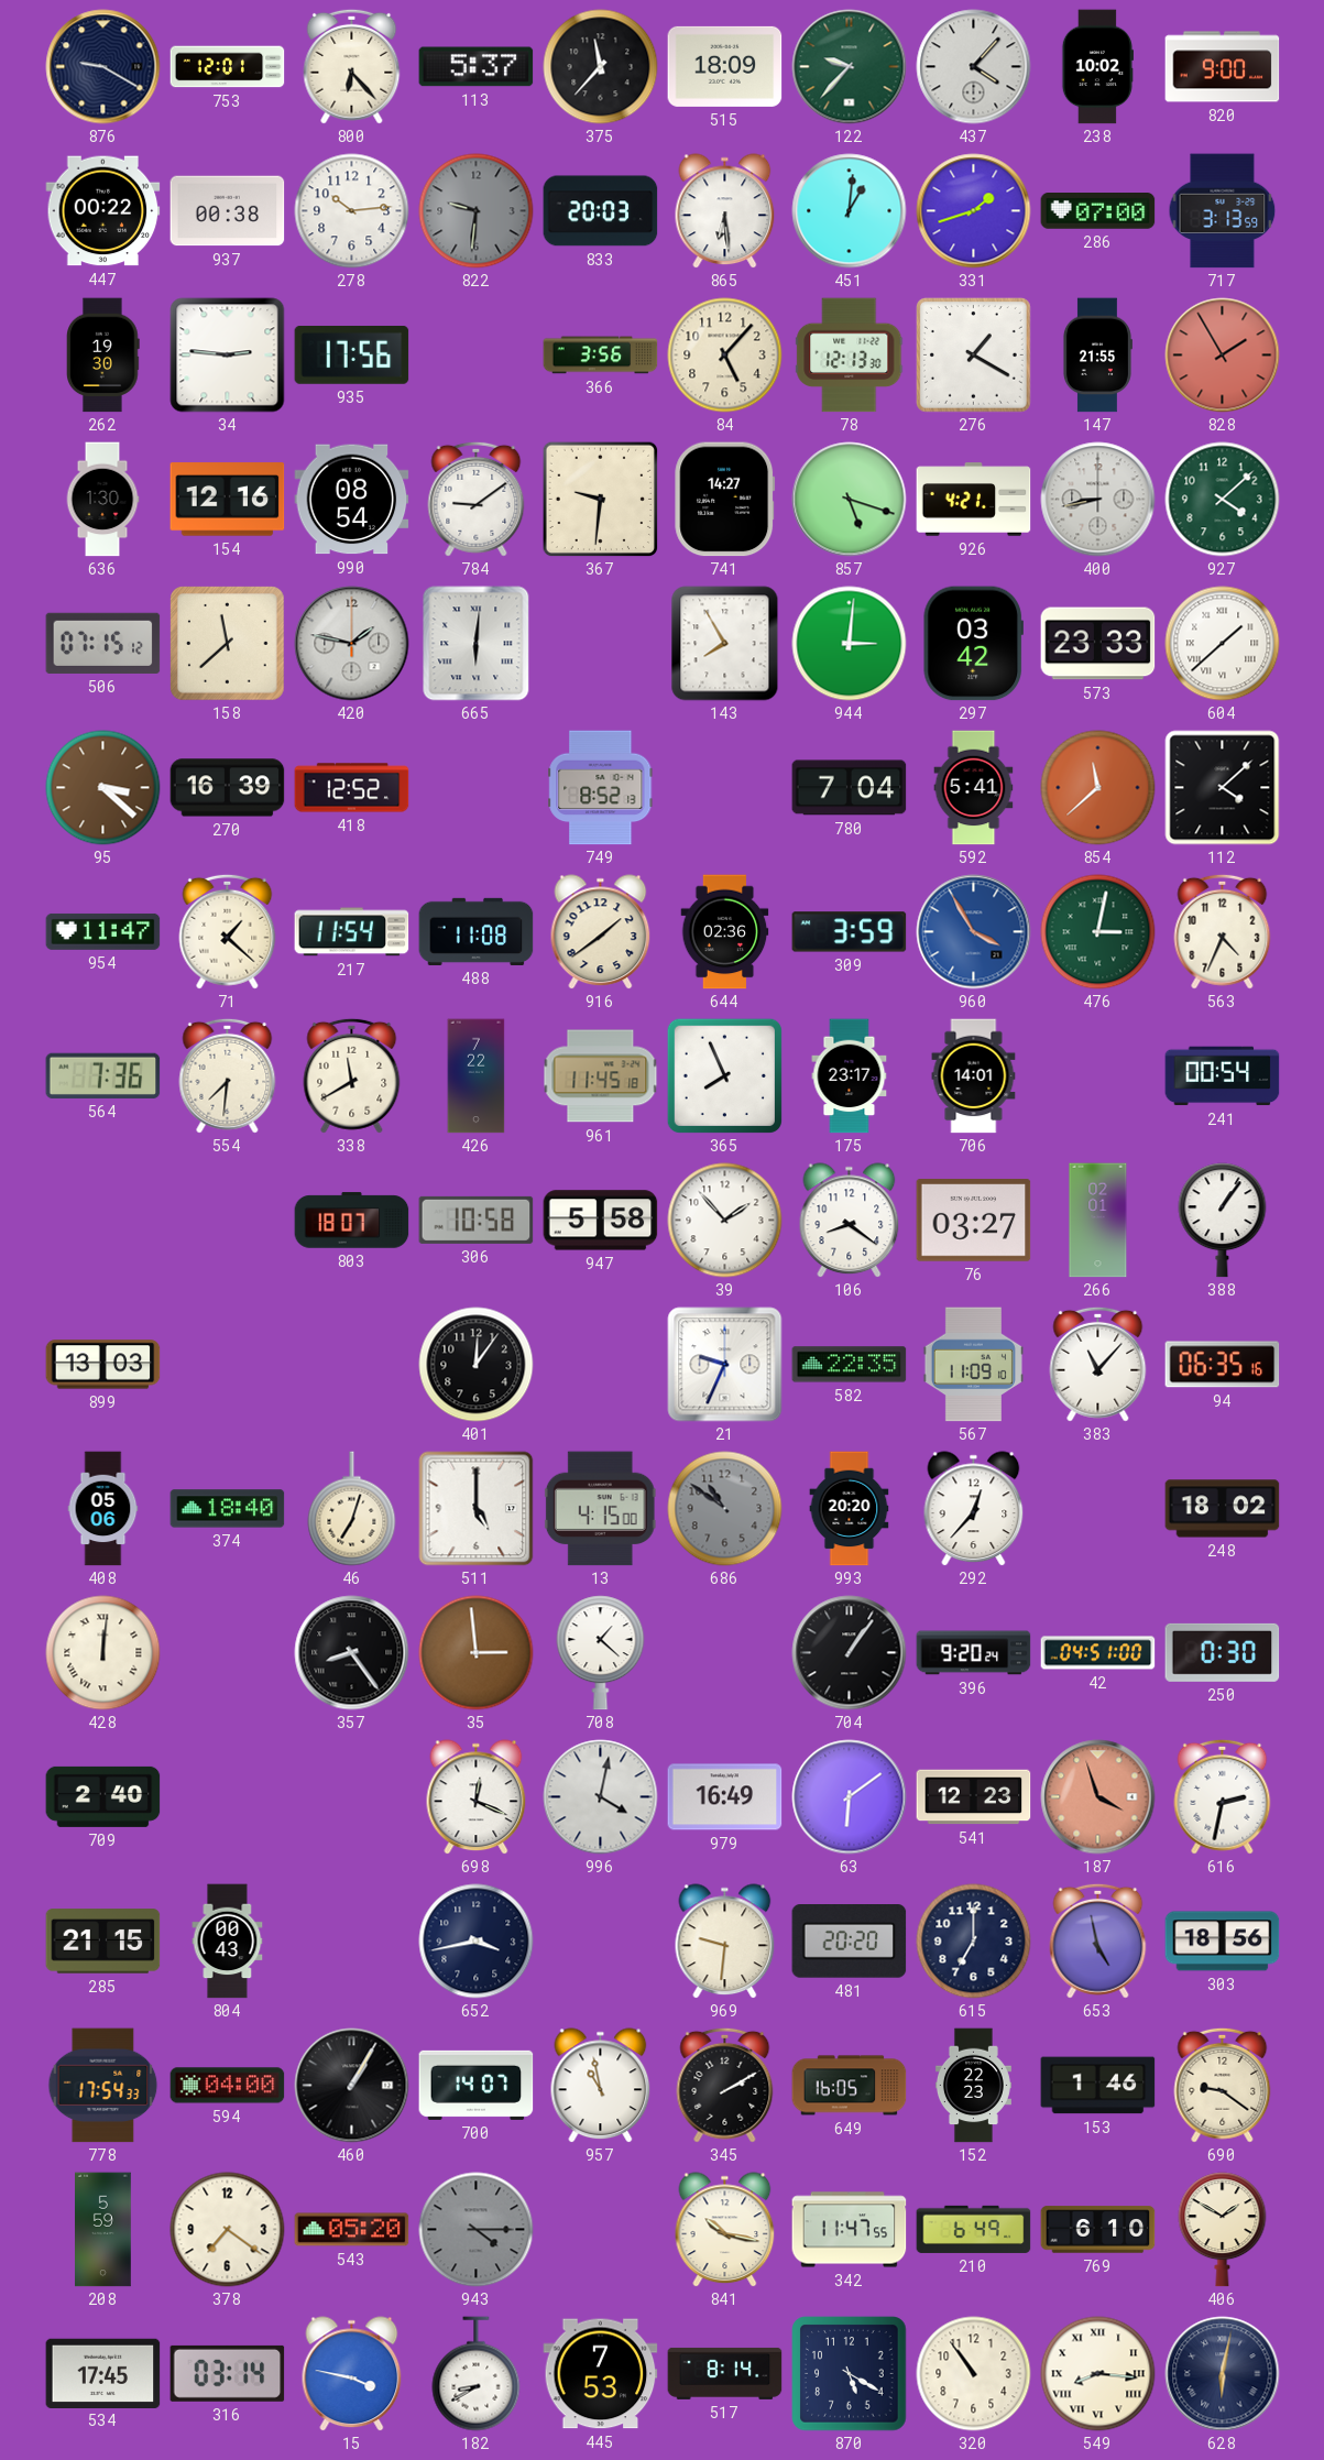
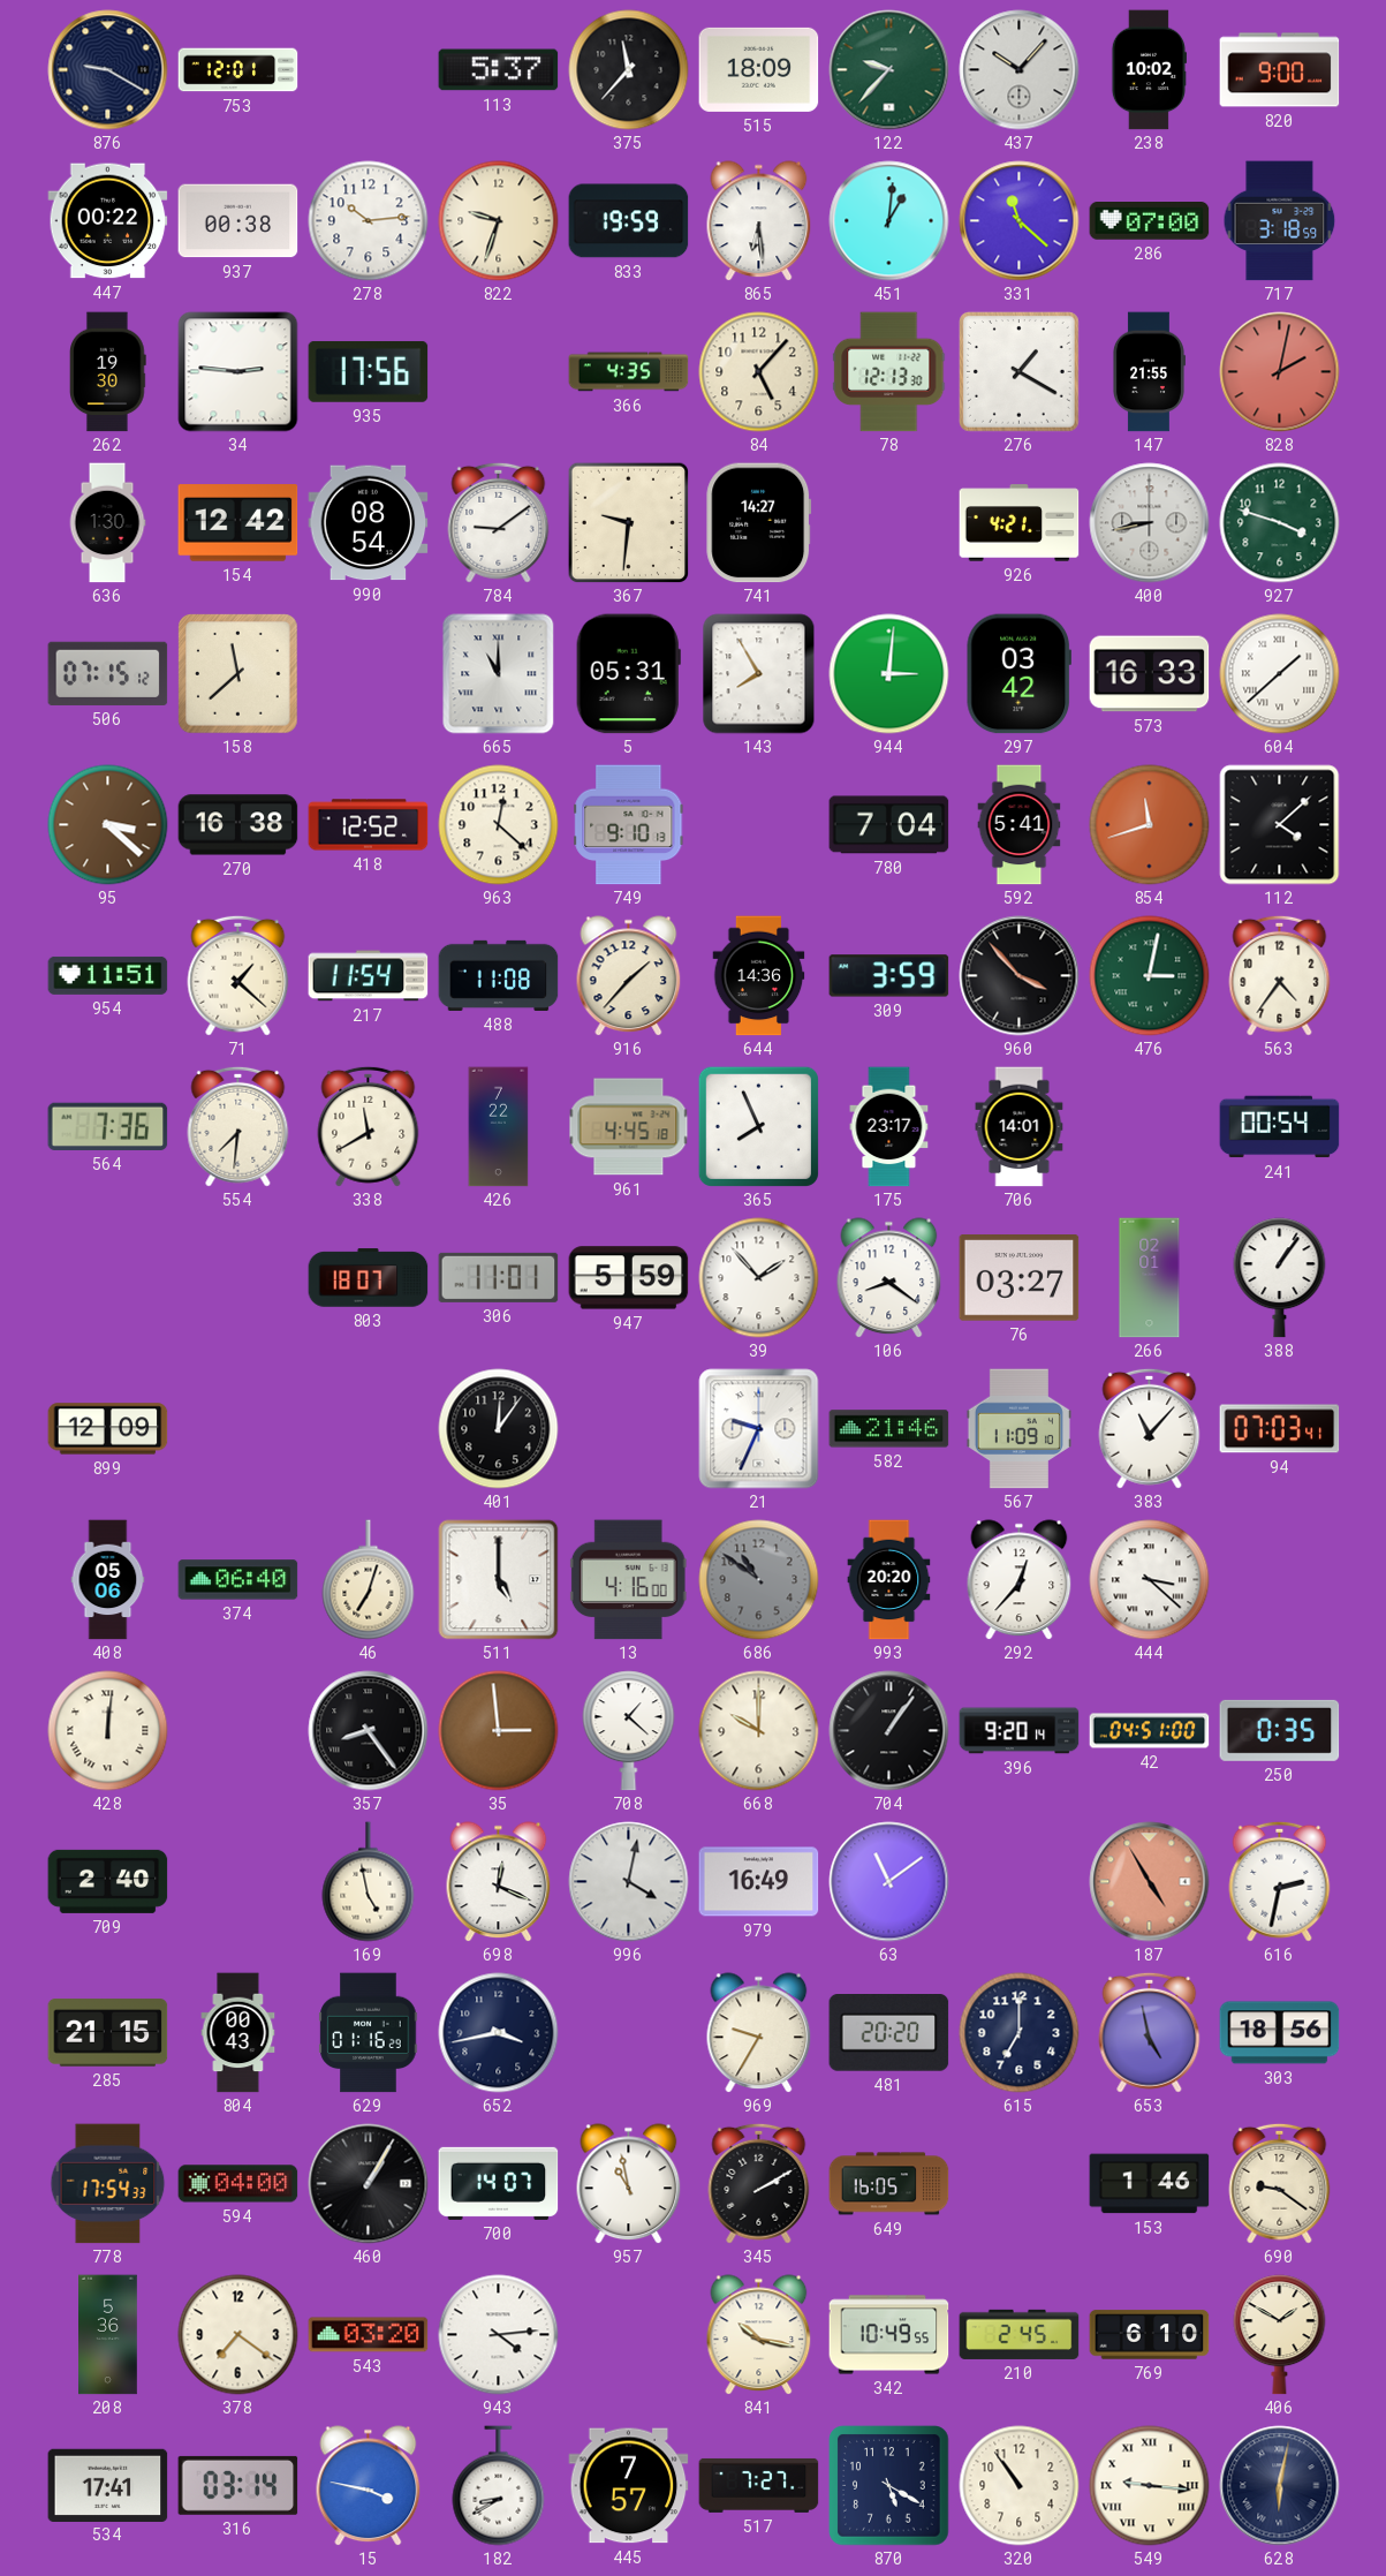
800: 6:23 -> none
437: 4:07 -> 10:07
822: 9:31 -> 9:33
822 dial: grey -> cream
833: 20:03 -> 19:59
331: 1:42 -> 11:22
717: 3:13 -> 3:18
366: 3:56 -> 4:35
828: 1:55 -> 2:02
154: 12:16 -> 12:42
857: 5:18 -> none
927: 4:08 -> 3:48
420: 1:47 -> none
665: 6:01 -> 11:00
5: none -> 05:31
573: 23:33 -> 16:33
270: 16:39 -> 16:38
963: none -> 12:22
749: 8:52 -> 9:10
854: 11:38 -> 11:42
954: 11:47 -> 11:51
916: 1:39 -> 1:37
644: 02:36 -> 14:36
960: 3:55 -> 3:53
960 dial: blue -> black
563: 4:34 -> 4:36
961: 11:45 -> 4:45
306: 10:58 -> 11:01
947: 5:58 -> 5:59
899: 13:03 -> 12:09
582: 22:35 -> 21:46
94: 06:35 -> 07:03
374: 18:40 -> 06:40
13: 4:15 -> 4:16
444: none -> 3:22
248: 18:02 -> none
668: none -> 10:00
396: 9:20:24 -> 9:20:14
250: 0:30 -> 0:35
169: none -> 4:58
63: 6:09 -> 11:09
541: 12:23 -> none
187: 3:57 -> 4:55
629: none -> 01:16
969: 9:31 -> 9:35
152: 22:23 -> none
208: 5:59 -> 5:36
543: 05:20 -> 03:20
943: 4:15 -> 4:14
943 dial: grey -> white
342: 11:47 -> 10:49
210: 6:49 -> 2:45
534: 17:45 -> 17:41
445: 7:53 -> 7:57
517: 8:14 -> 7:27
549: 8:16 -> 9:16
